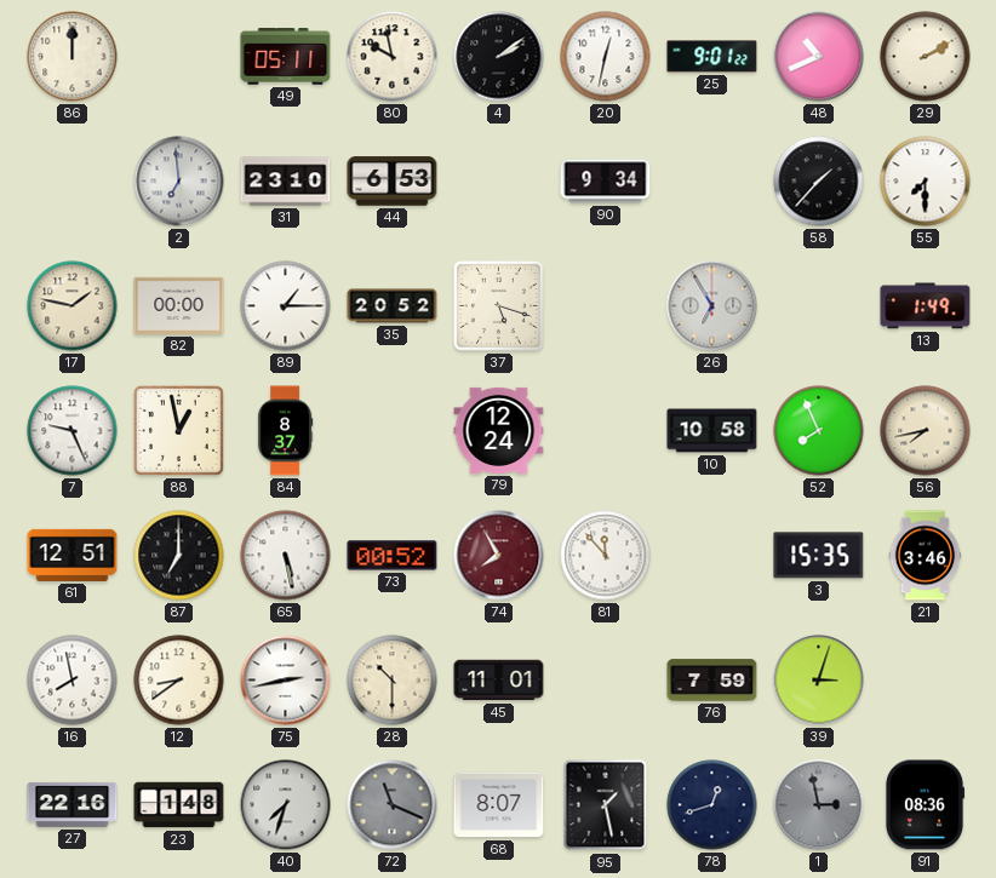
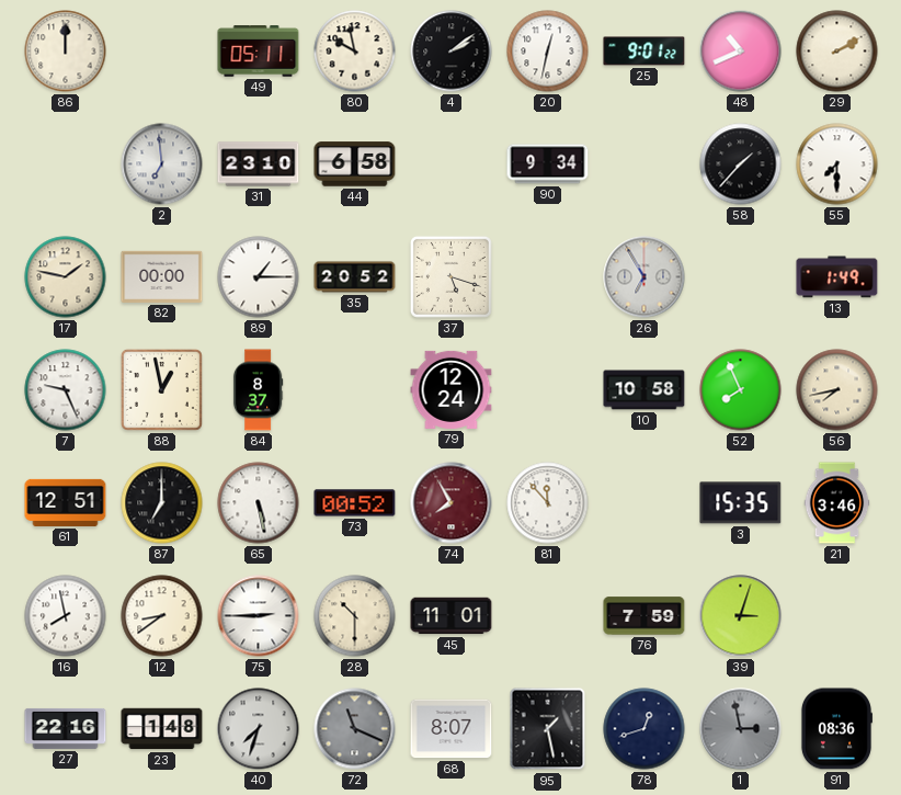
44: 6:53 -> 6:58
75: 2:43 -> 2:45
